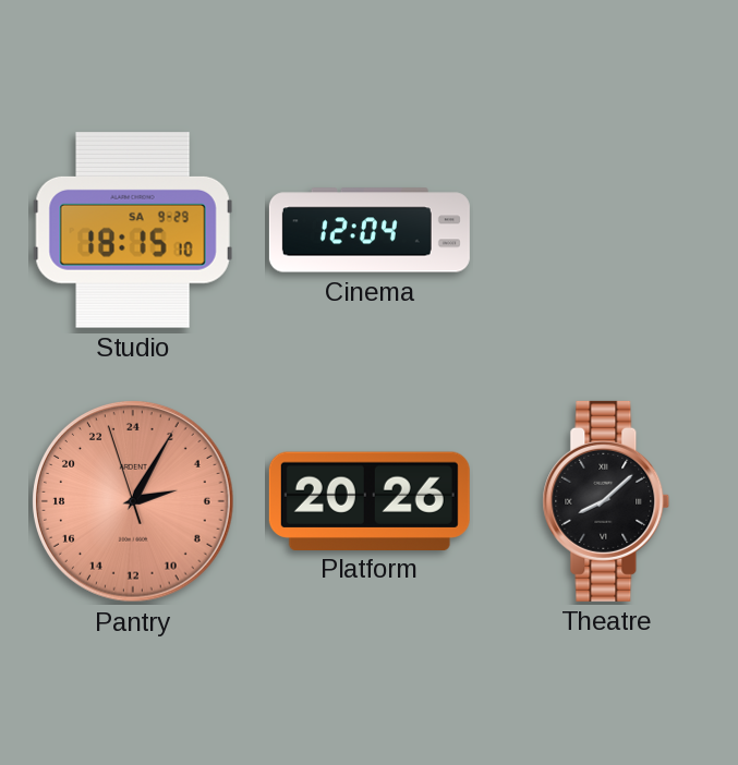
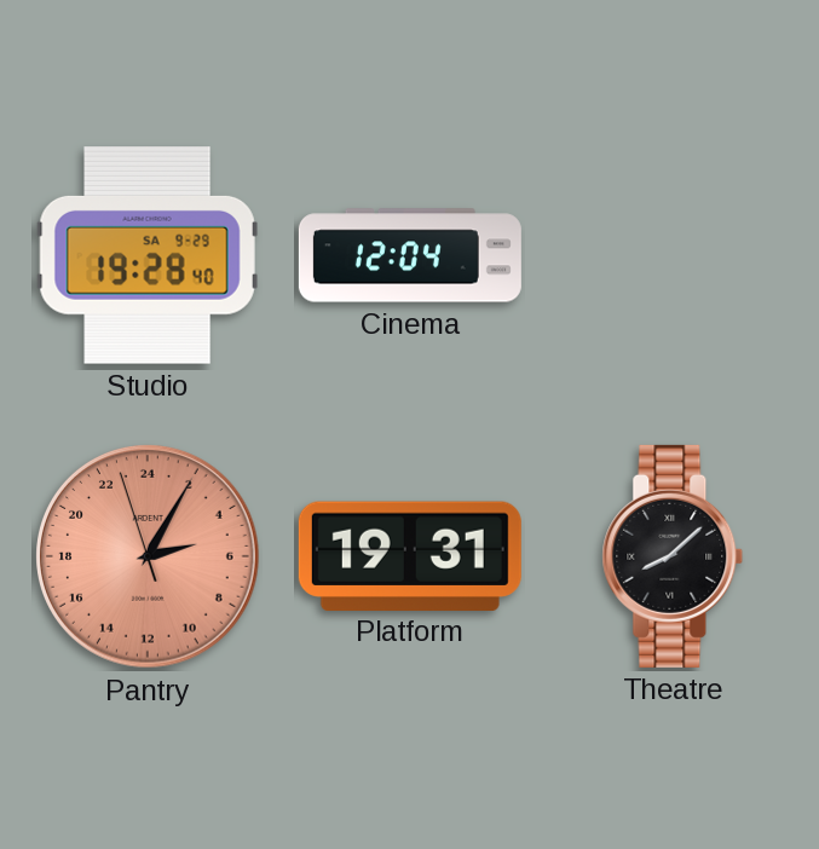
Studio: 18:15 -> 19:28
Platform: 20:26 -> 19:31
